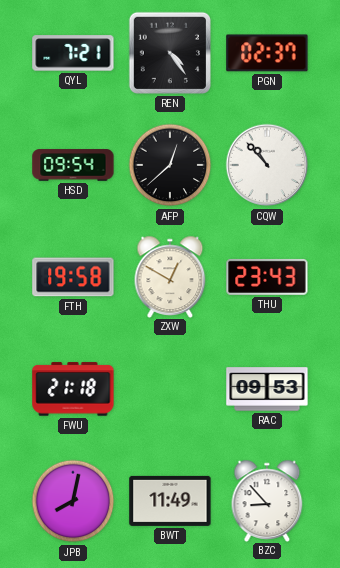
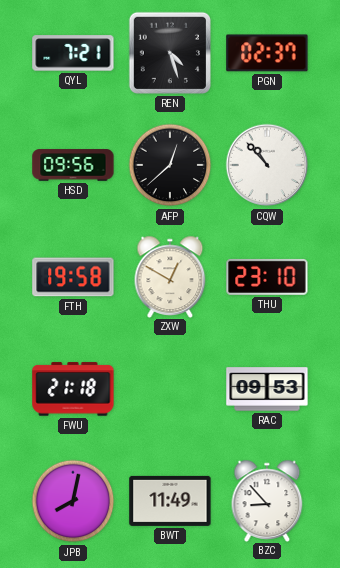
REN: 4:24 -> 4:27
HSD: 09:54 -> 09:56
THU: 23:43 -> 23:10
